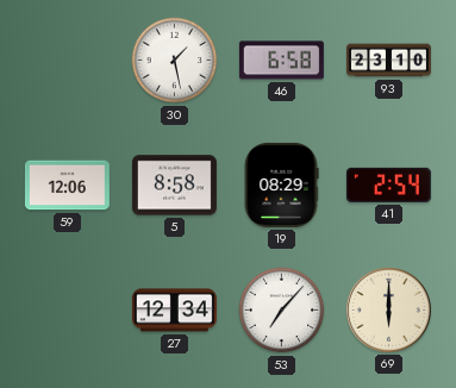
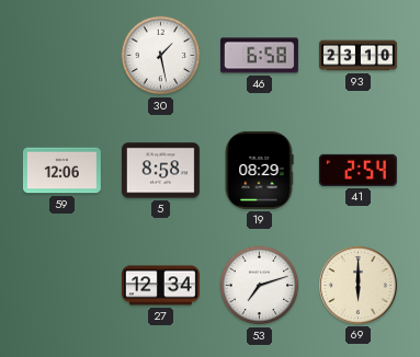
53: 7:07 -> 7:12
